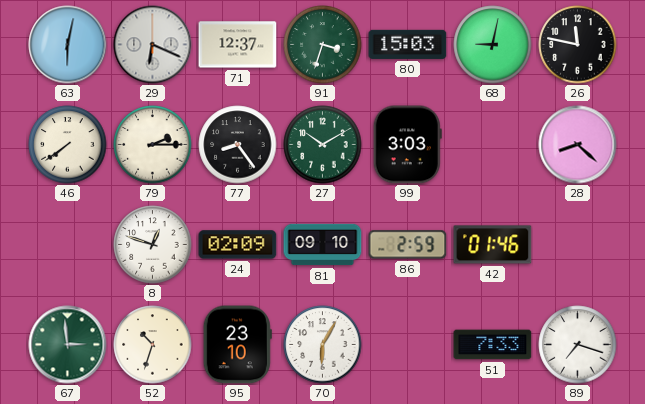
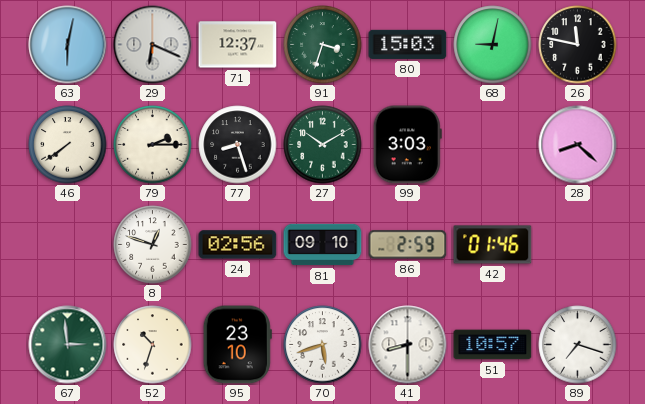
77: 8:24 -> 8:27
24: 02:09 -> 02:56
70: 6:05 -> 5:42
41: none -> 8:30
51: 7:33 -> 10:57
